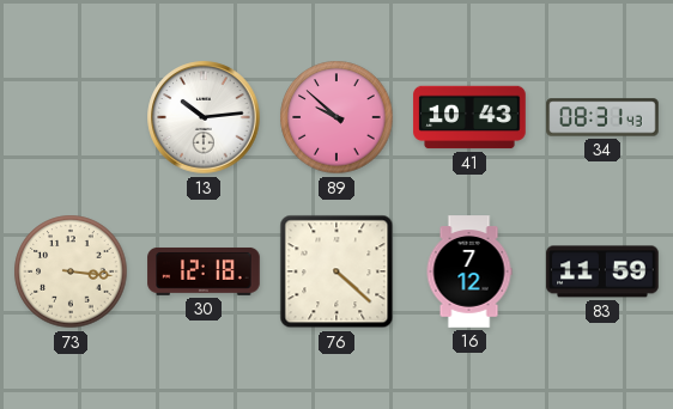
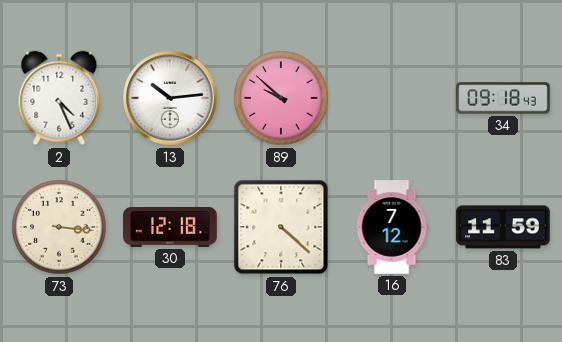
2: none -> 4:26
41: 10:43 -> none
34: 08:31 -> 09:18
